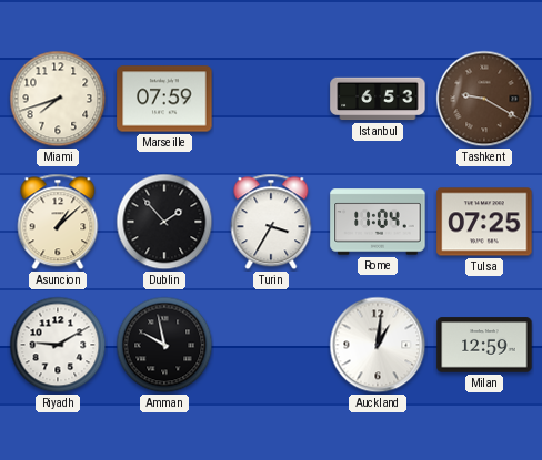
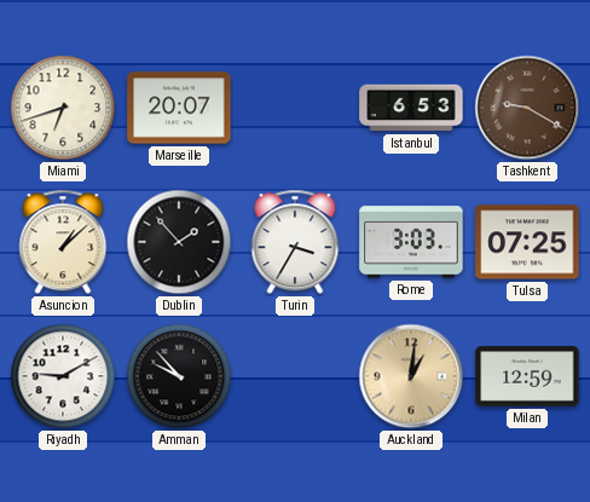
Miami: 7:42 -> 6:42
Marseille: 07:59 -> 20:07
Rome: 11:04 -> 3:03
Amman: 9:58 -> 9:53
Auckland dial: white -> champagne
